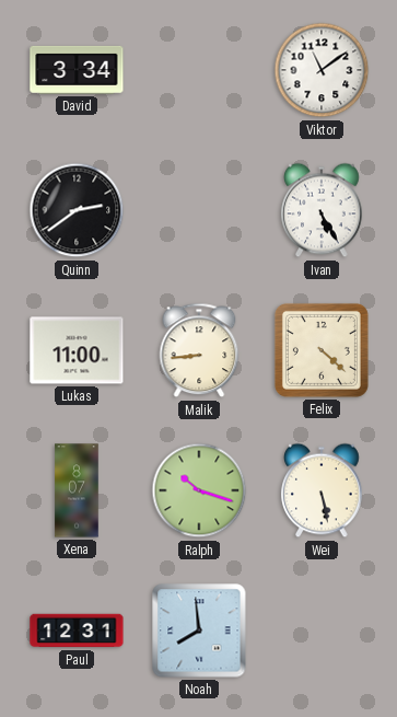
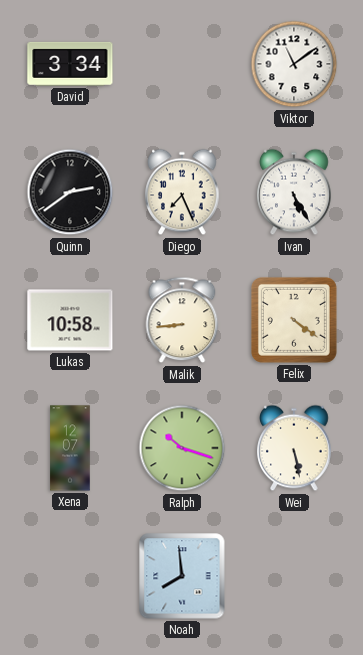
Diego: none -> 7:26
Lukas: 11:00 -> 10:58
Felix: 4:22 -> 4:21
Xena: 8:07 -> 12:07
Paul: 12:31 -> none
